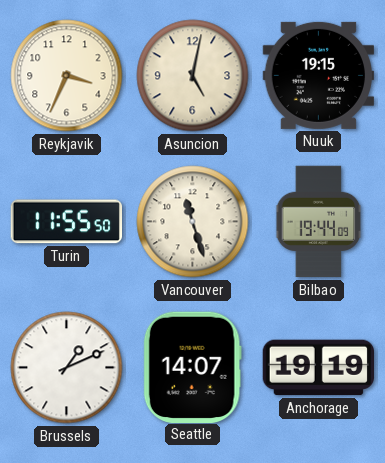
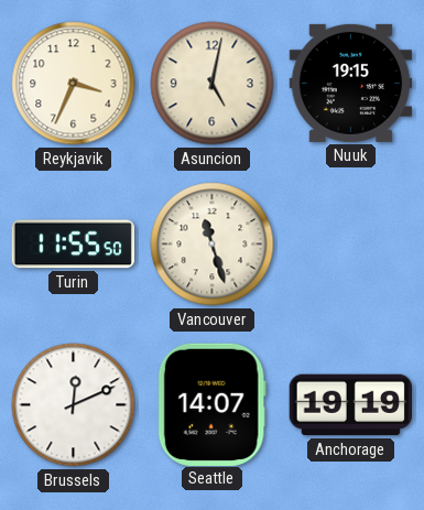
Bilbao: 19:44 -> none
Brussels: 1:11 -> 12:11
